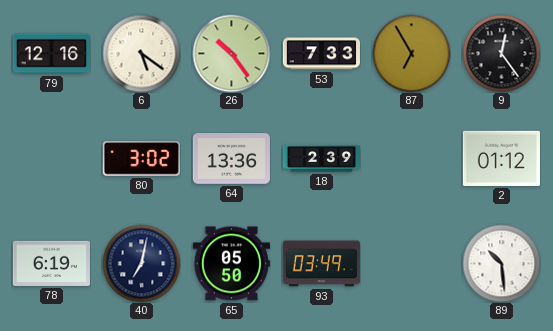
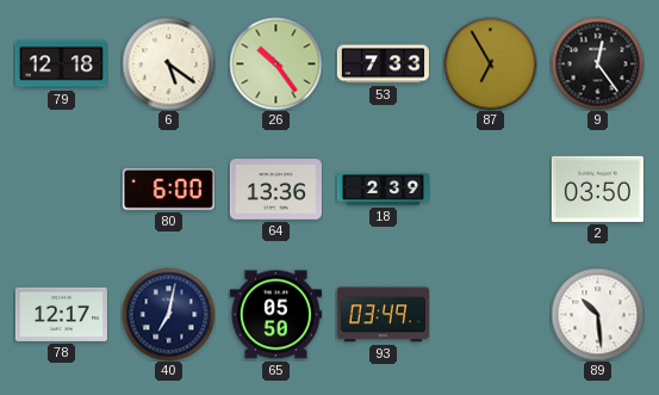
79: 12:16 -> 12:18
80: 3:02 -> 6:00
2: 01:12 -> 03:50
78: 6:19 -> 12:17
